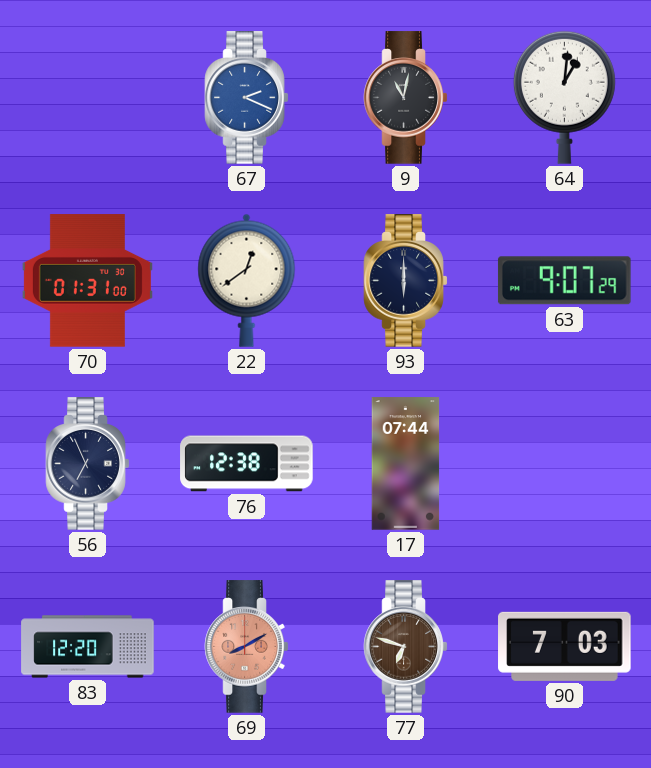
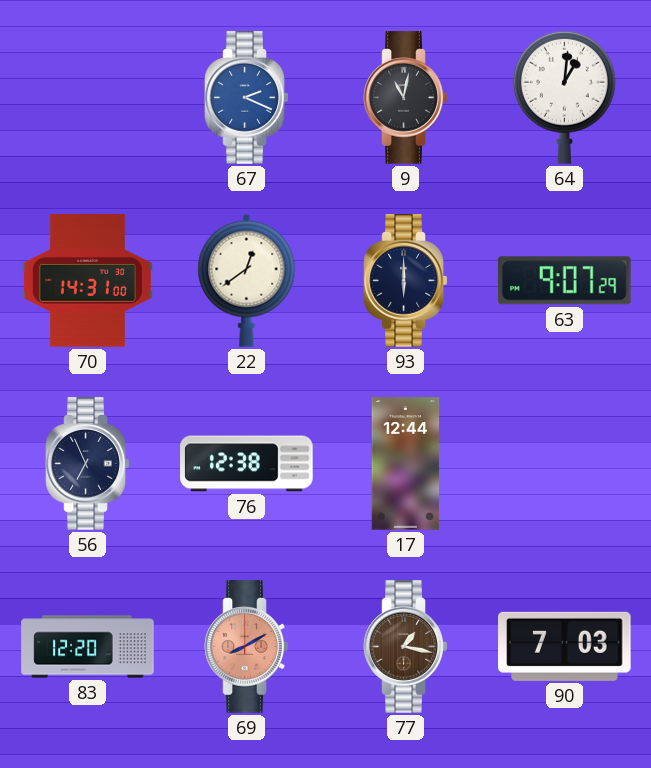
70: 01:31 -> 14:31
17: 07:44 -> 12:44
77: 6:48 -> 1:17
